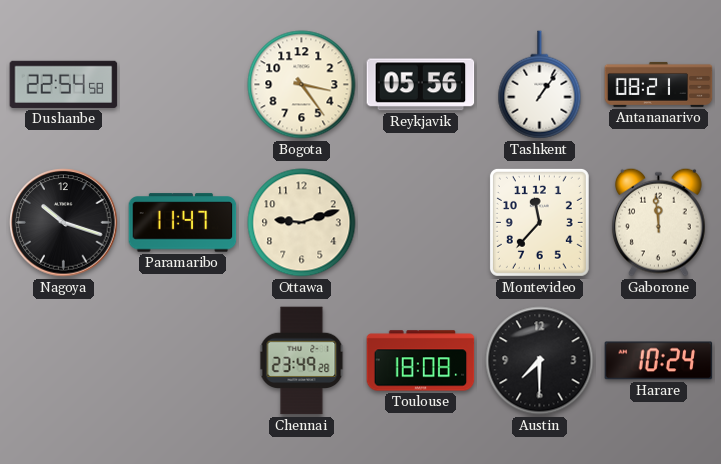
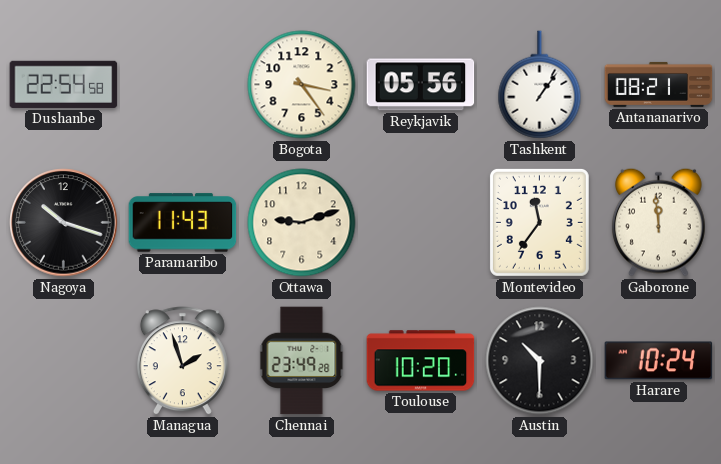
Paramaribo: 11:47 -> 11:43
Montevideo: 11:37 -> 11:36
Managua: none -> 1:57
Toulouse: 18:08 -> 10:20
Austin: 7:30 -> 10:30
